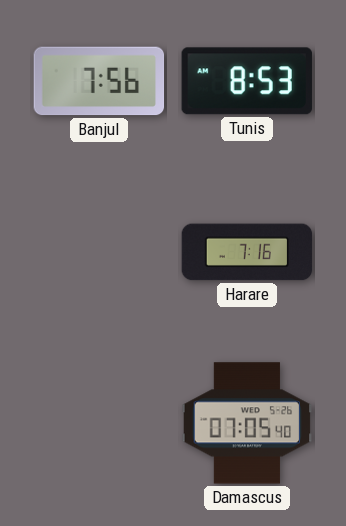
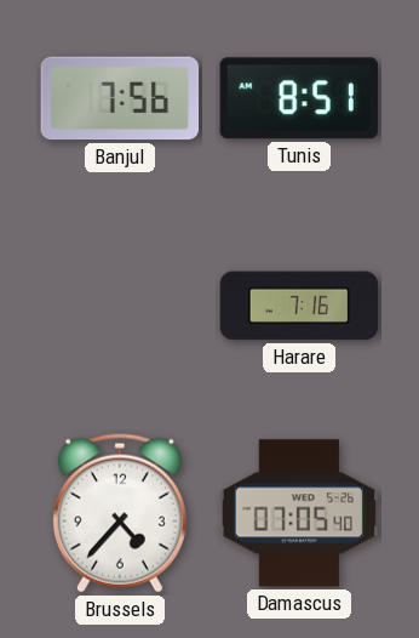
Tunis: 8:53 -> 8:51
Brussels: none -> 4:37
